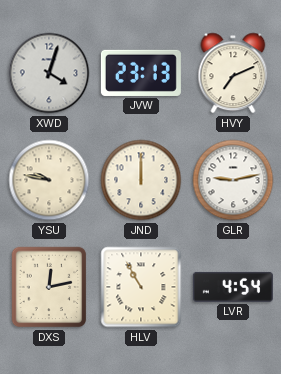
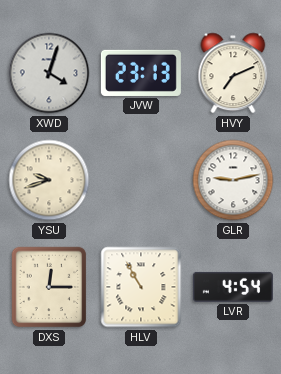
YSU: 9:47 -> 9:42
JND: 12:00 -> none
DXS: 12:13 -> 12:15
